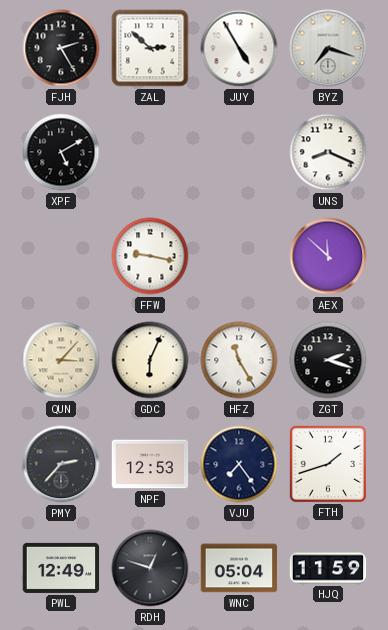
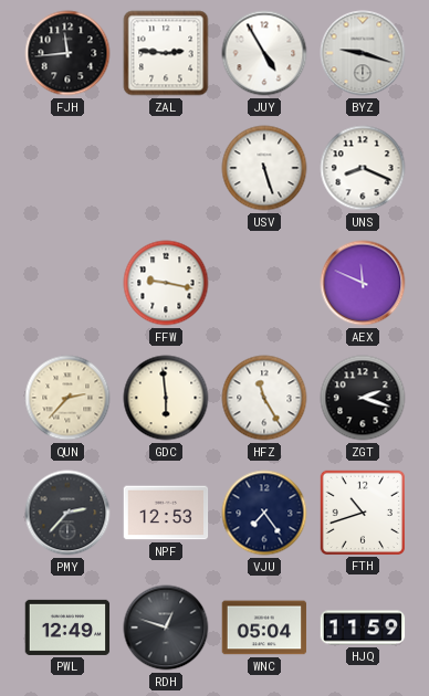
FJH: 2:25 -> 11:44
ZAL: 2:52 -> 2:46
BYZ: 7:18 -> 9:18
XPF: 5:10 -> none
USV: none -> 5:27
AEX: 11:52 -> 11:49
QUN: 3:07 -> 2:37
GDC: 6:04 -> 5:59
FTH: 1:42 -> 10:42
